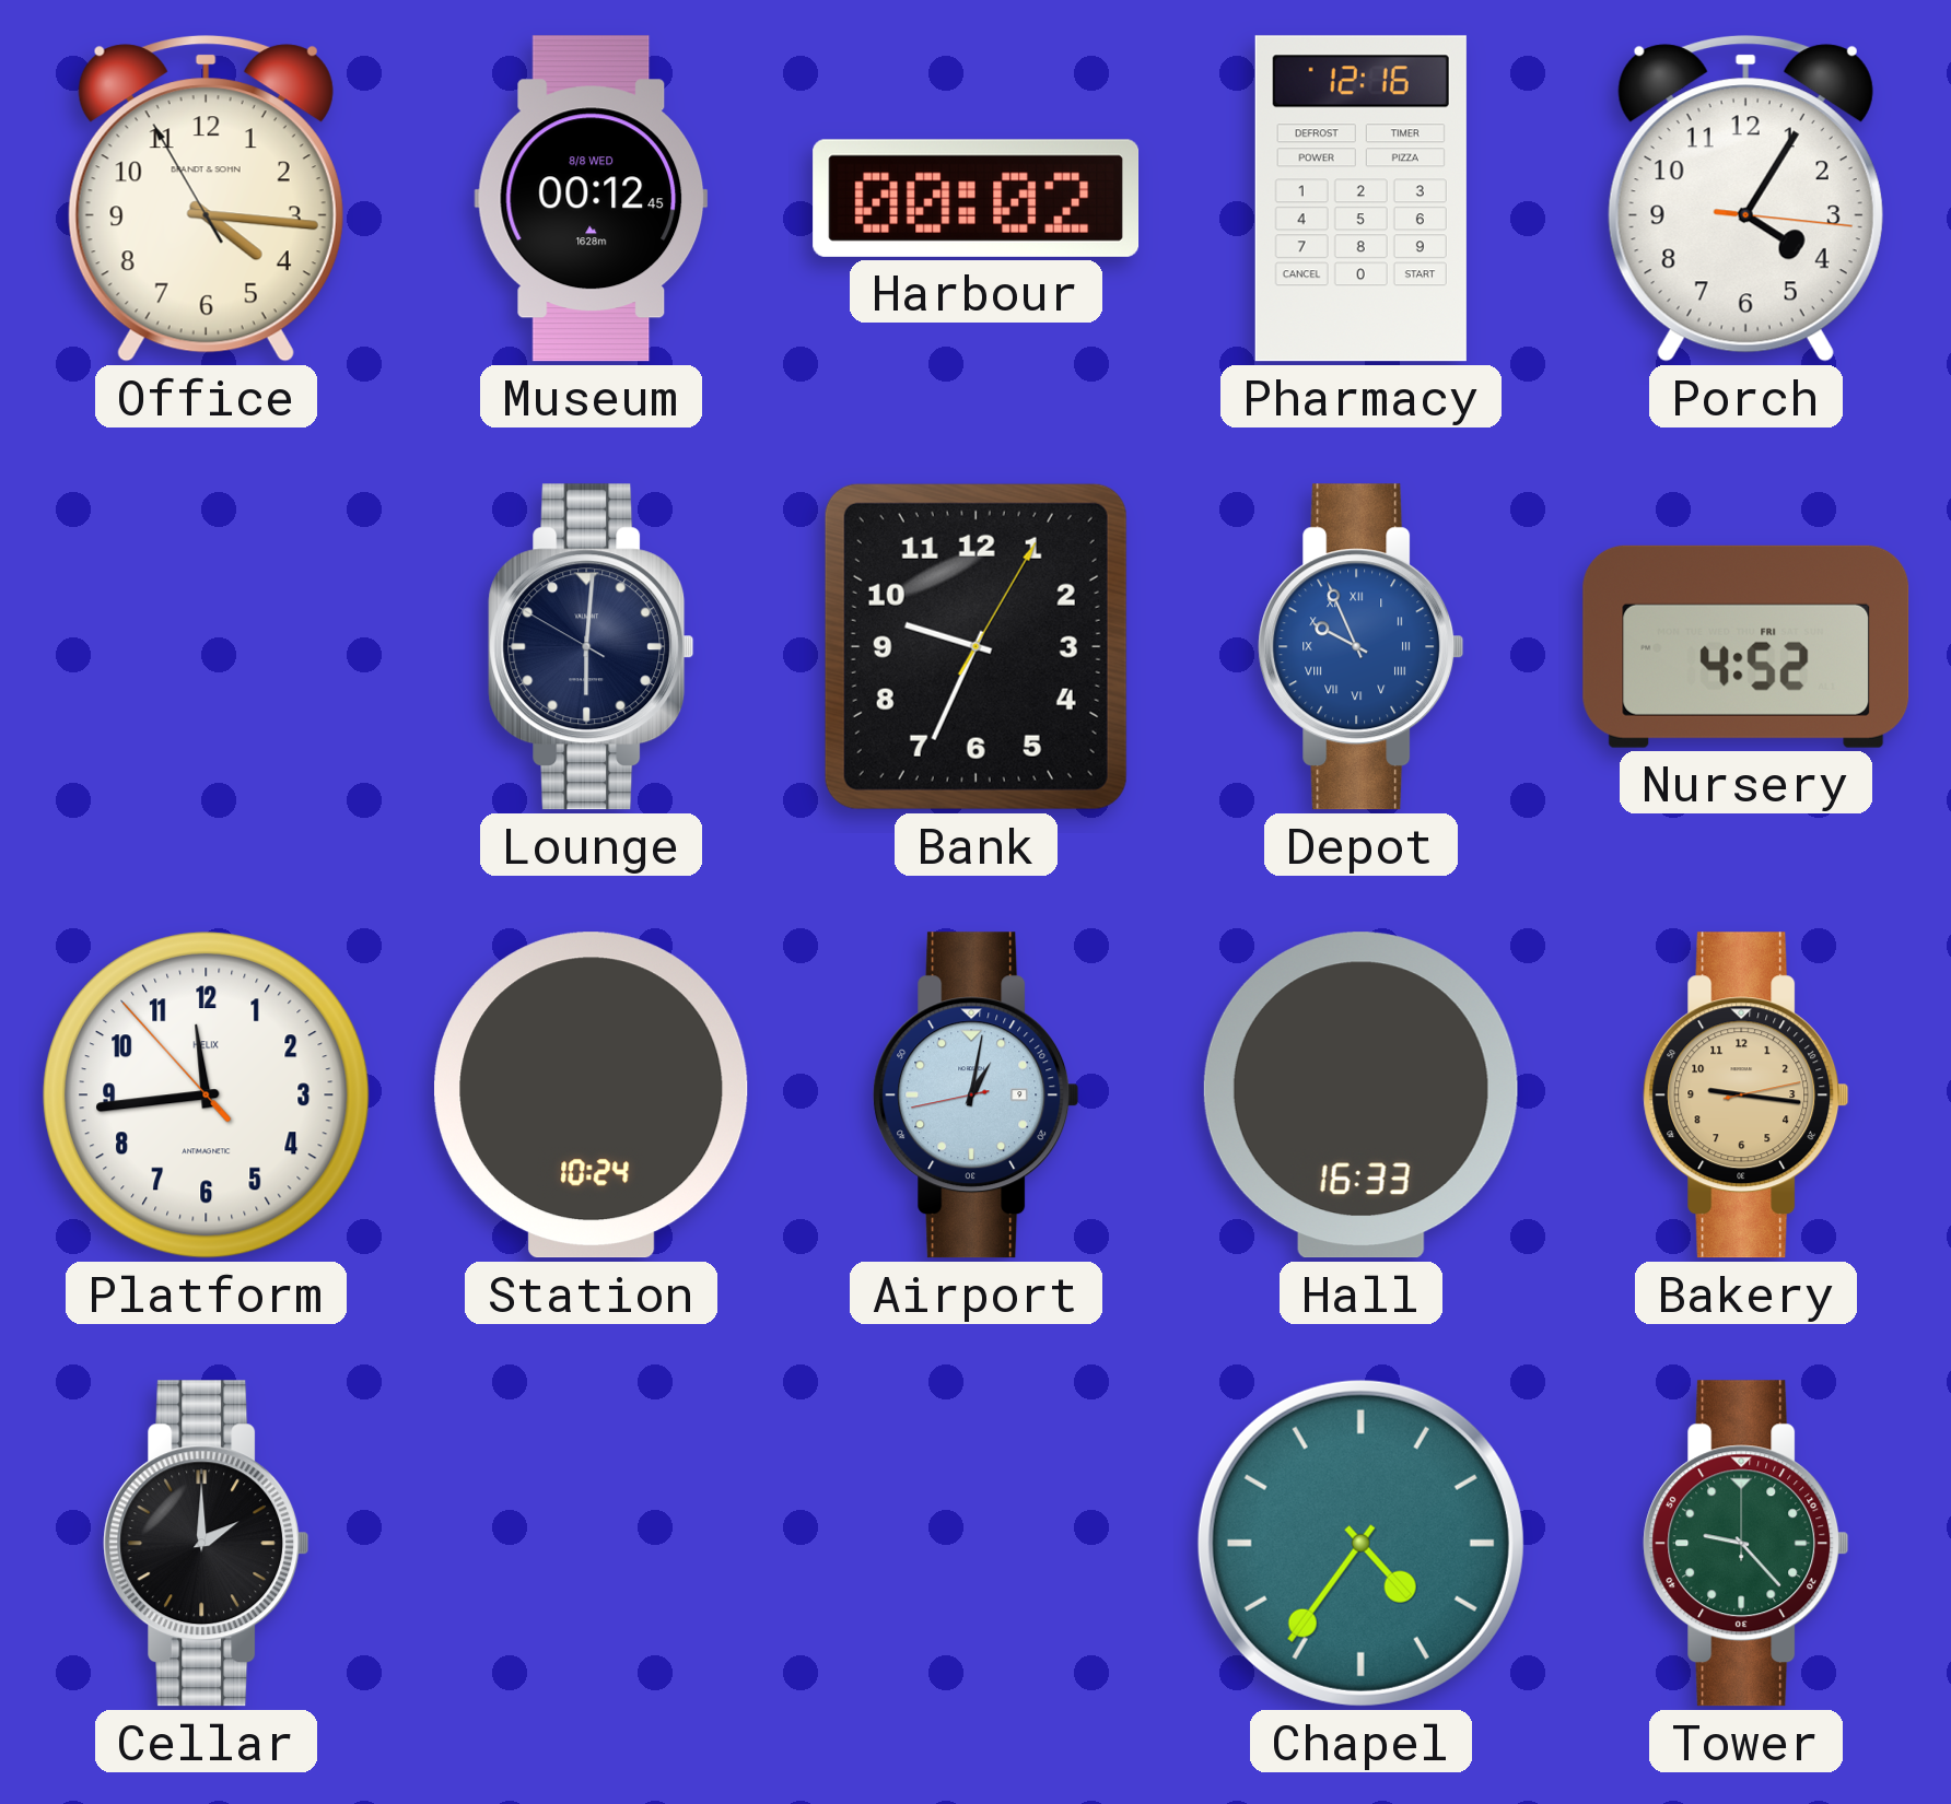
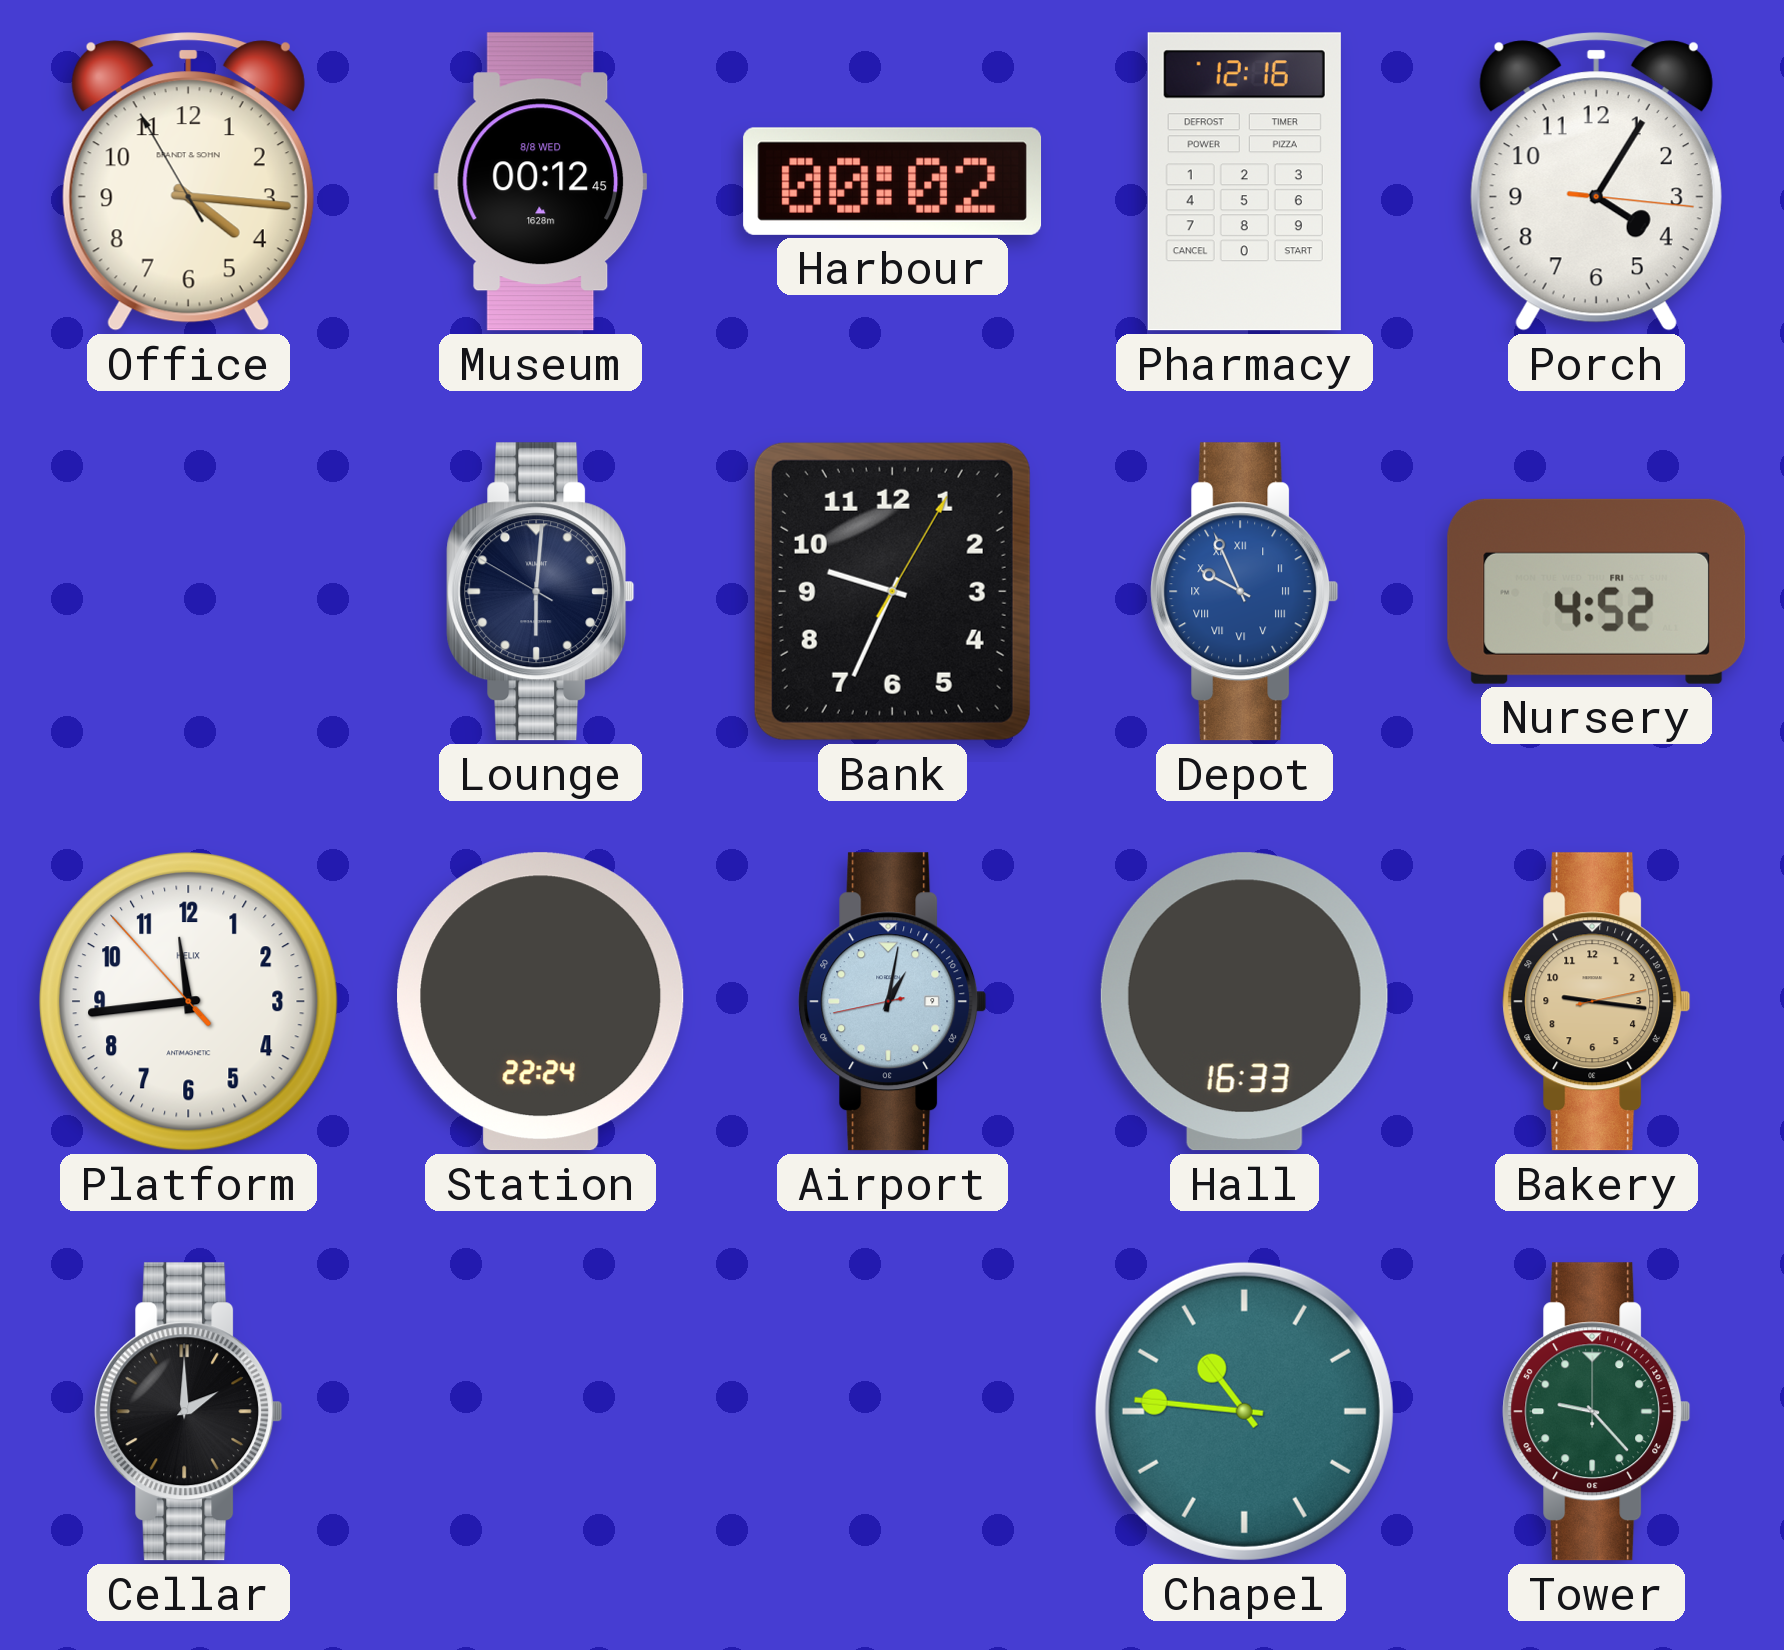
Station: 10:24 -> 22:24
Chapel: 4:36 -> 10:46
